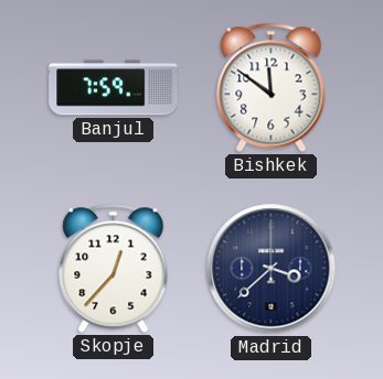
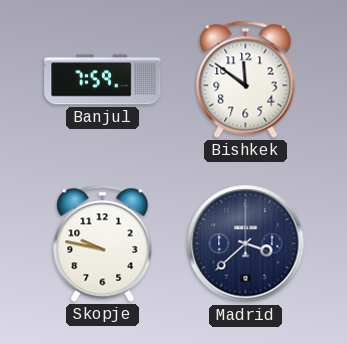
Skopje: 12:37 -> 9:47
